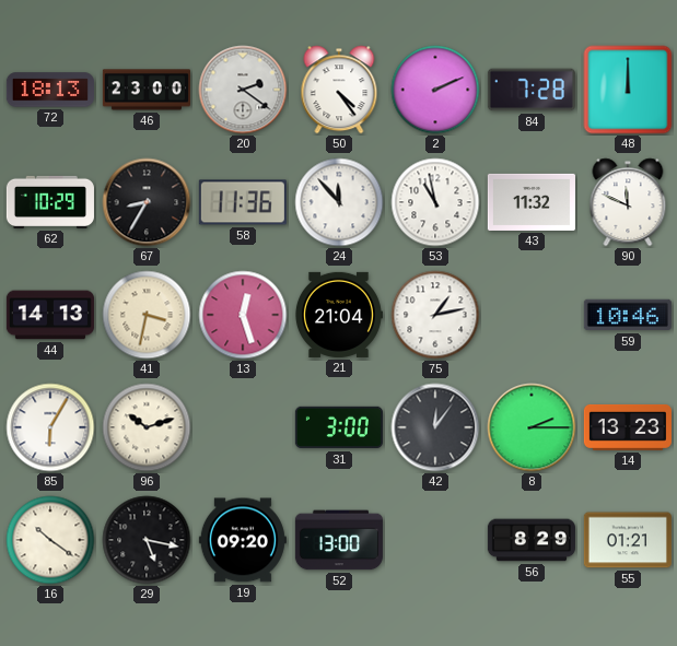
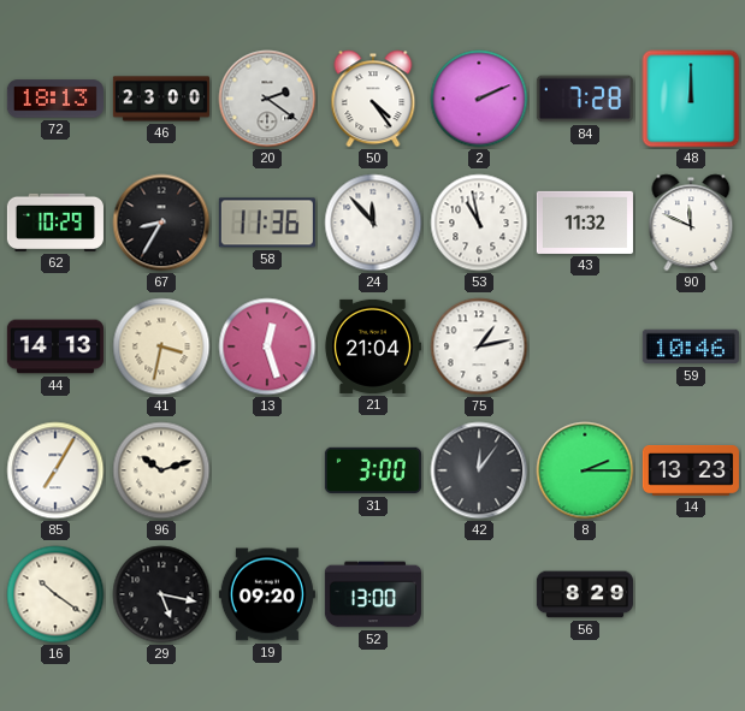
85: 6:05 -> 7:05
55: 01:21 -> none
